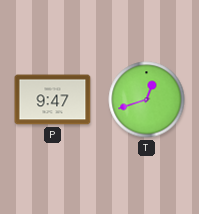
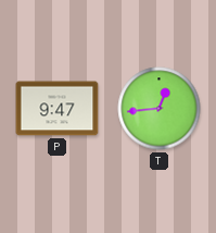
T: 12:42 -> 12:44
